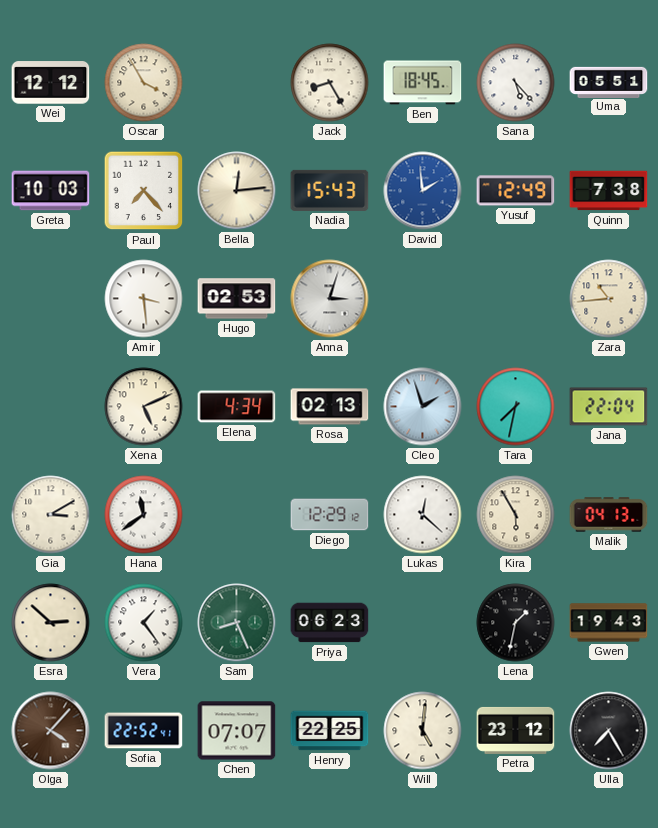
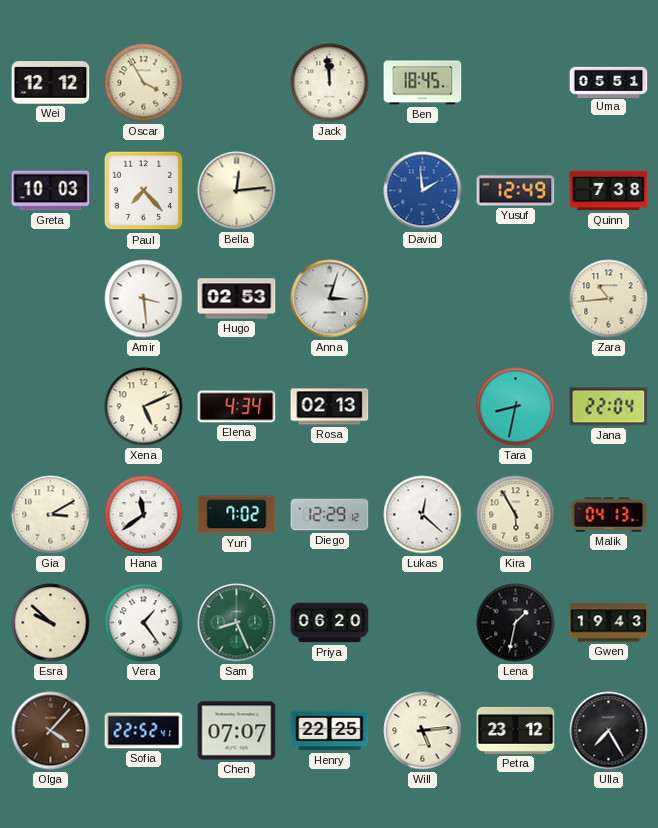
Jack: 8:25 -> 11:59
Sana: 5:23 -> none
Nadia: 15:43 -> none
Cleo: 1:57 -> none
Tara: 7:32 -> 8:32
Yuri: none -> 7:02
Esra: 2:52 -> 9:52
Priya: 06:23 -> 06:20
Will: 5:01 -> 5:14
